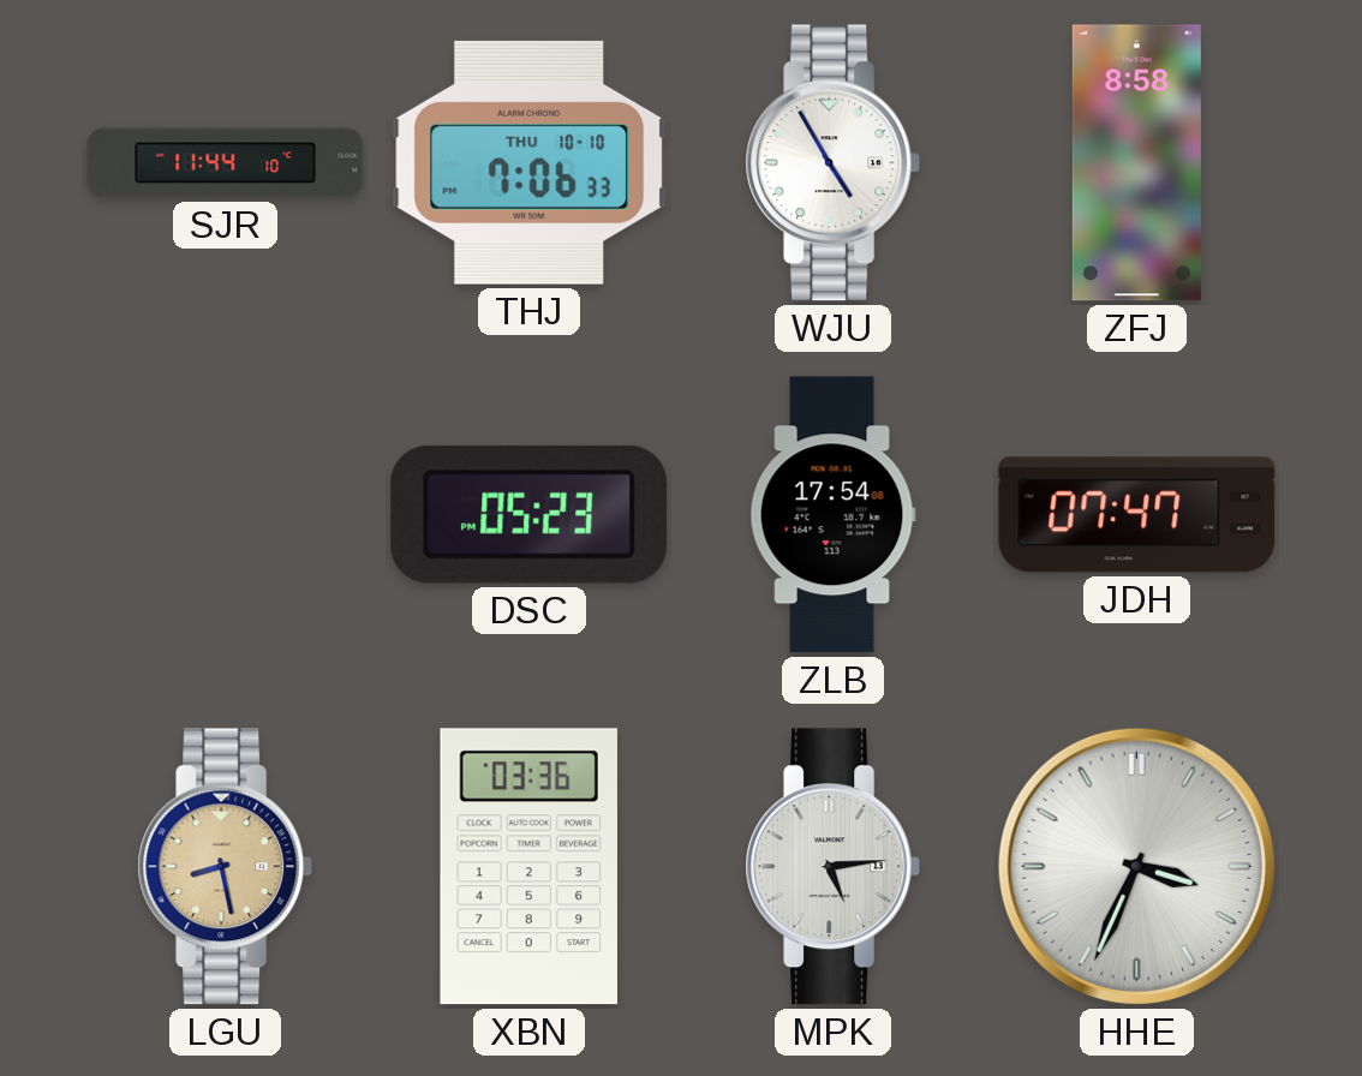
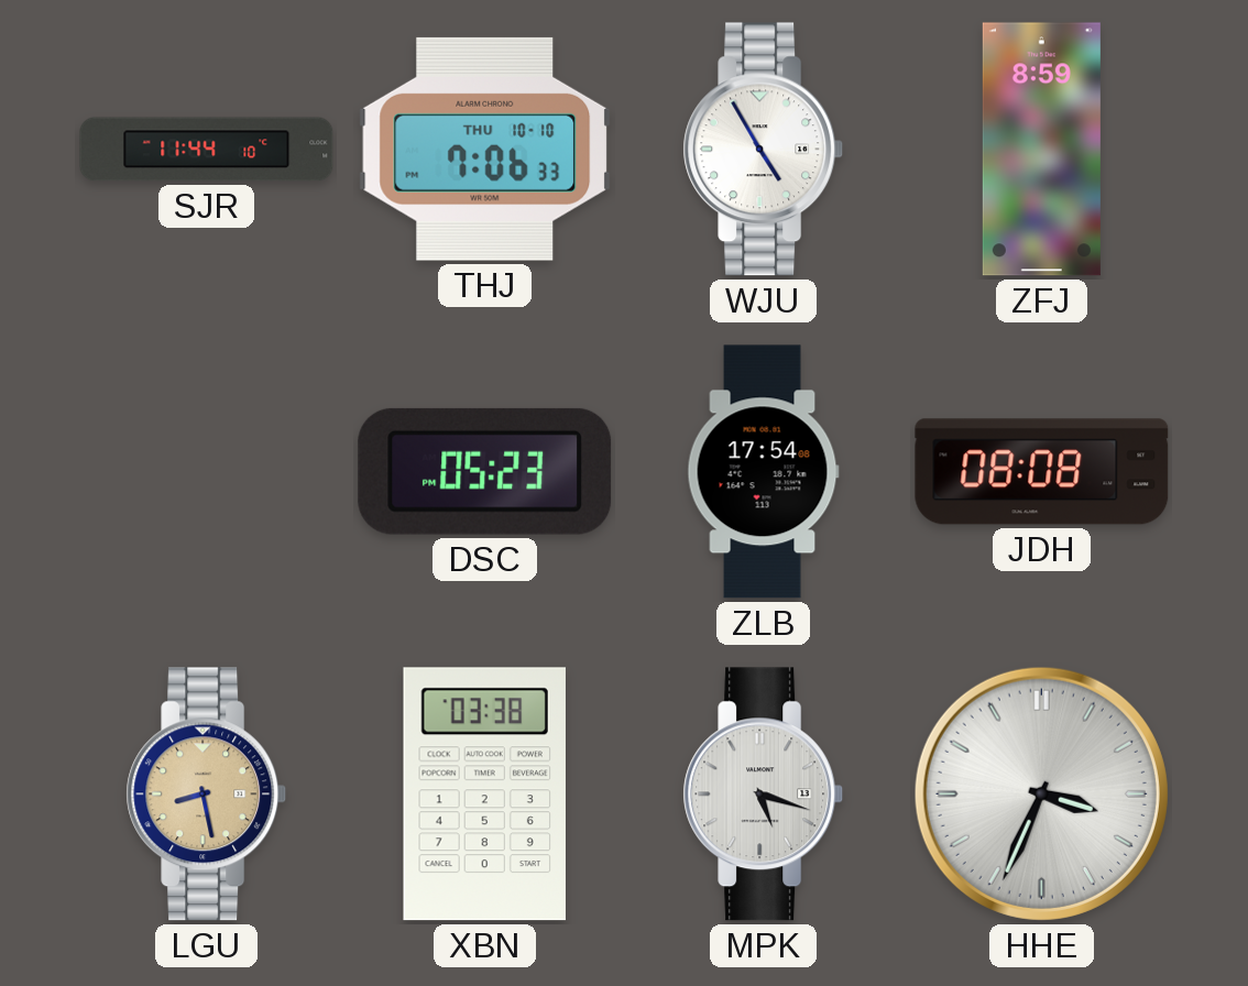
ZFJ: 8:58 -> 8:59
JDH: 07:47 -> 08:08
XBN: 03:36 -> 03:38
MPK: 5:14 -> 5:18
